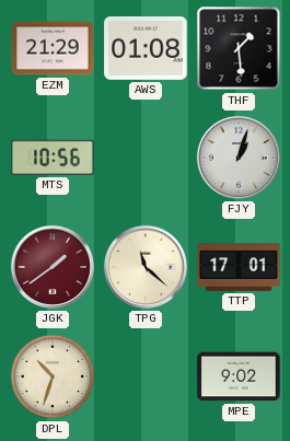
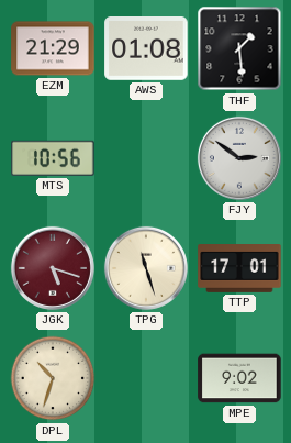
FJY: 1:03 -> 2:51
JGK: 1:39 -> 5:18
TPG: 11:22 -> 11:27
